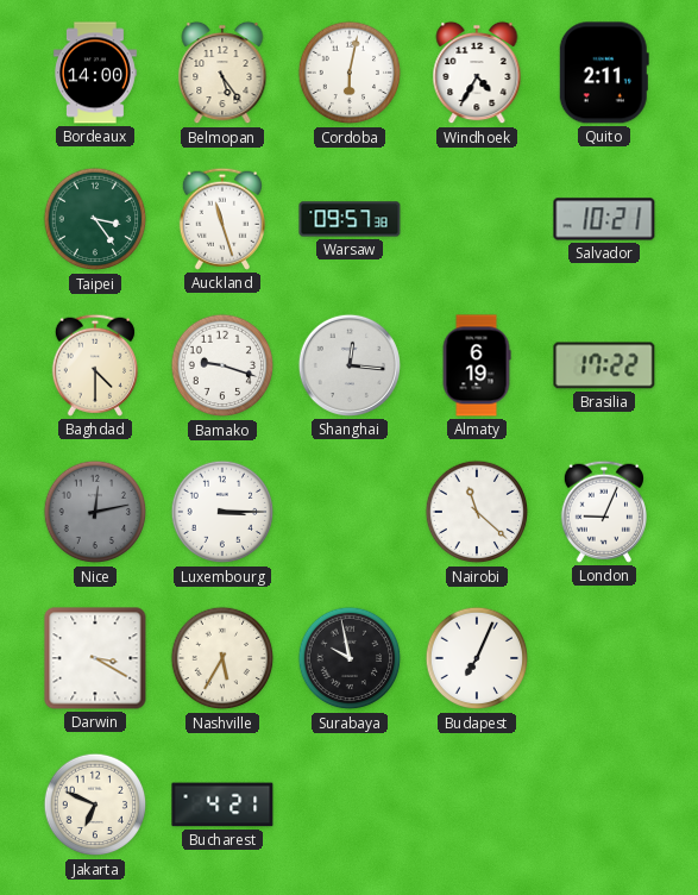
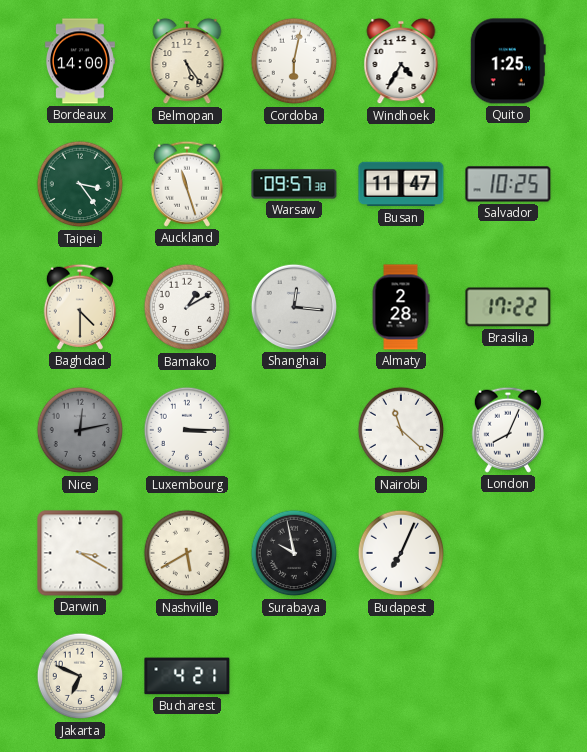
Quito: 2:11 -> 1:25
Busan: none -> 11:47
Salvador: 10:21 -> 10:25
Bamako: 9:18 -> 1:10
Almaty: 6:19 -> 2:28
London: 9:04 -> 8:04
Nashville: 5:35 -> 5:40
